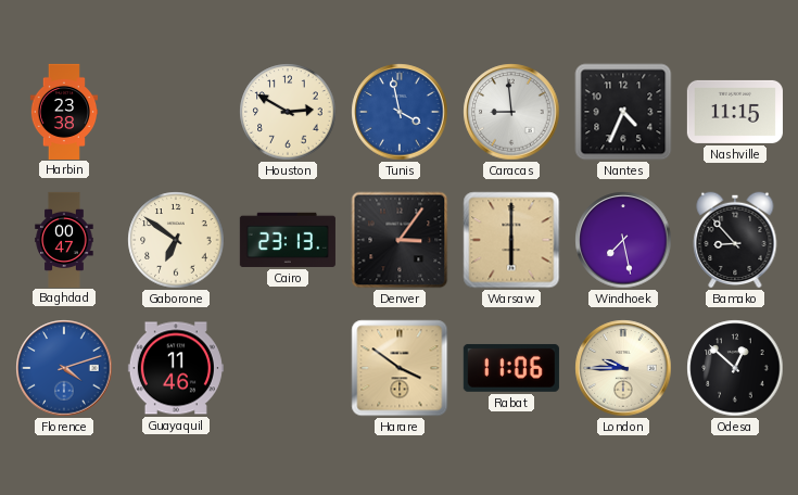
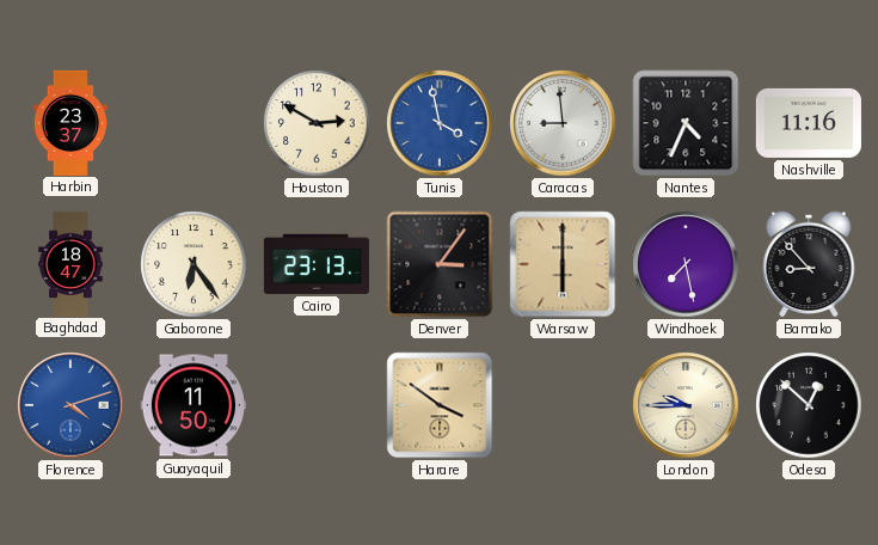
Harbin: 23:38 -> 23:37
Nashville: 11:15 -> 11:16
Baghdad: 00:47 -> 18:47
Gaborone: 6:51 -> 6:24
Guayaquil: 11:46 -> 11:50
Rabat: 11:06 -> none
